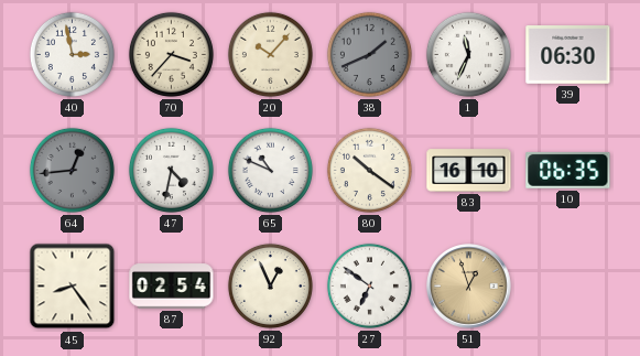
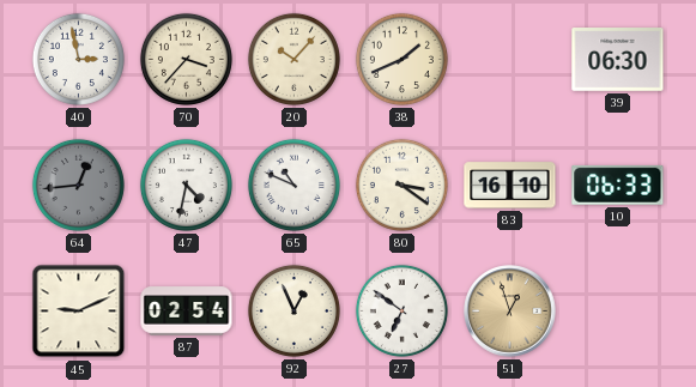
38 dial: grey -> cream
1: 11:34 -> none
80: 10:21 -> 3:21
10: 06:35 -> 06:33
45: 8:24 -> 9:11
